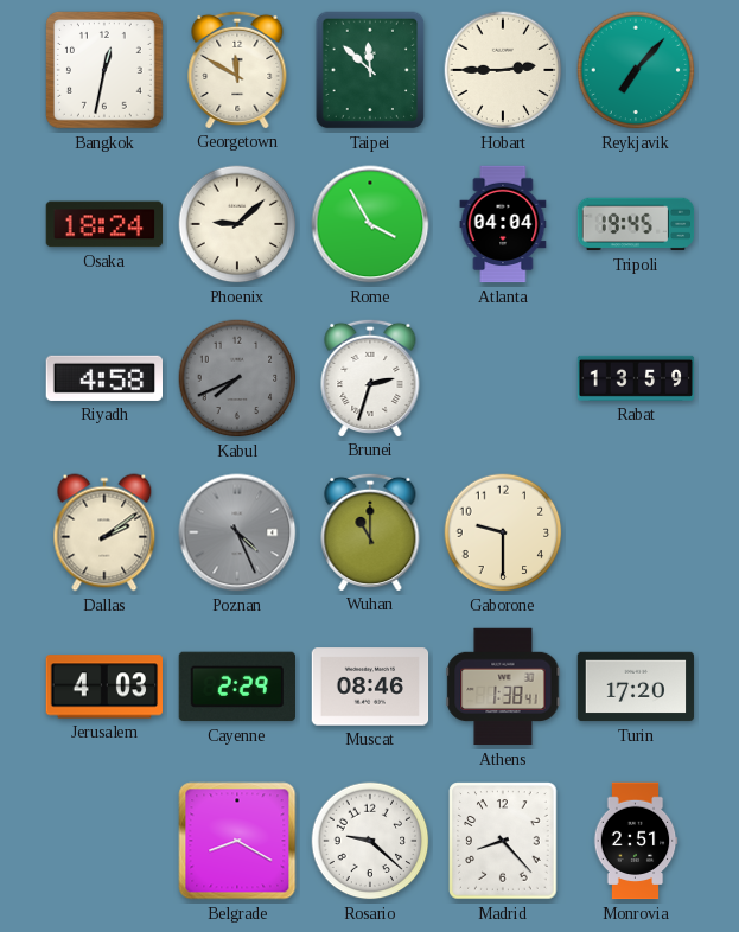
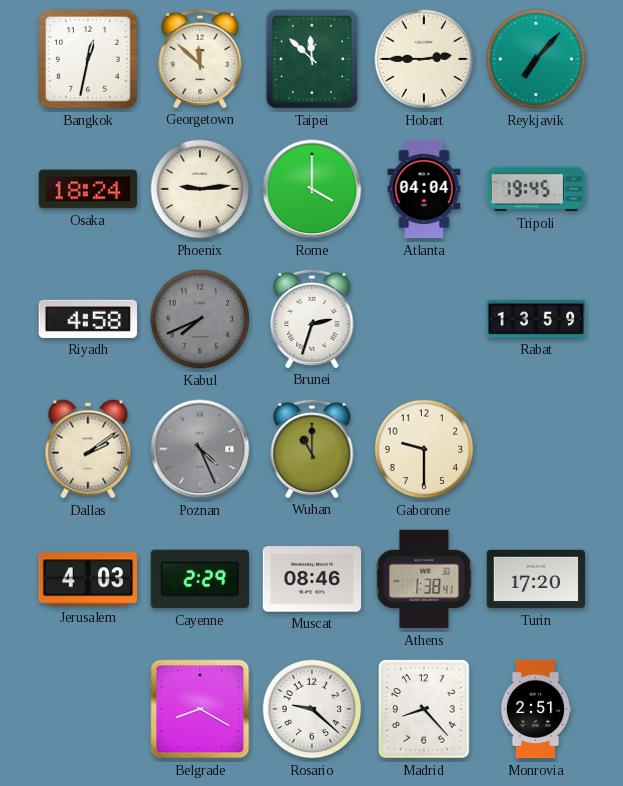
Georgetown: 11:50 -> 11:52
Phoenix: 9:08 -> 9:14
Rome: 3:55 -> 4:00
